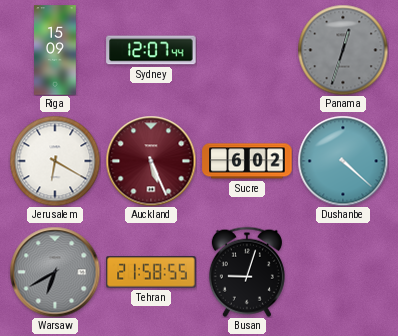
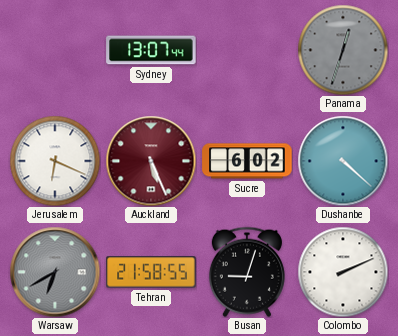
Riga: 15:09 -> none
Sydney: 12:07 -> 13:07
Jerusalem: 6:20 -> 6:19
Colombo: none -> 2:11
